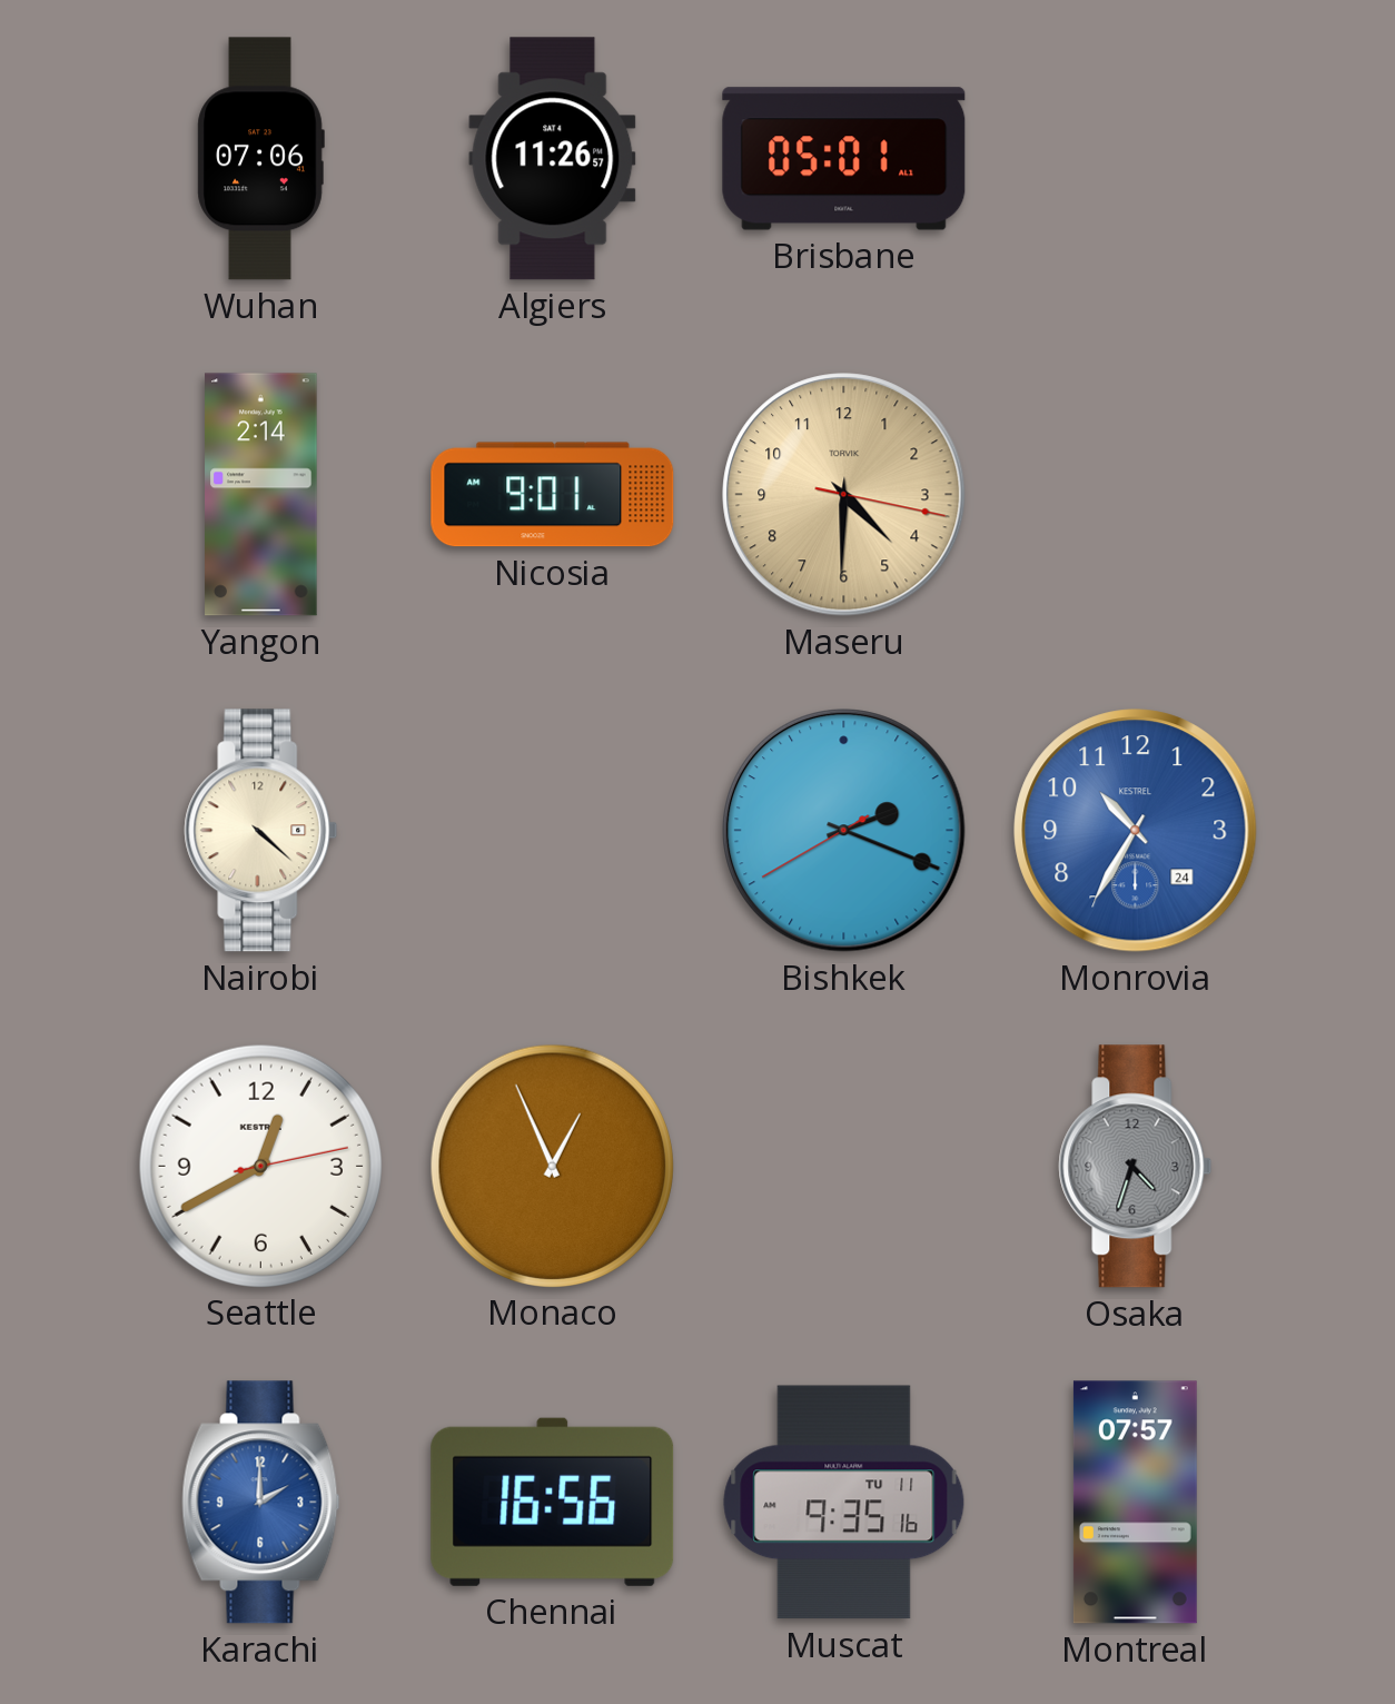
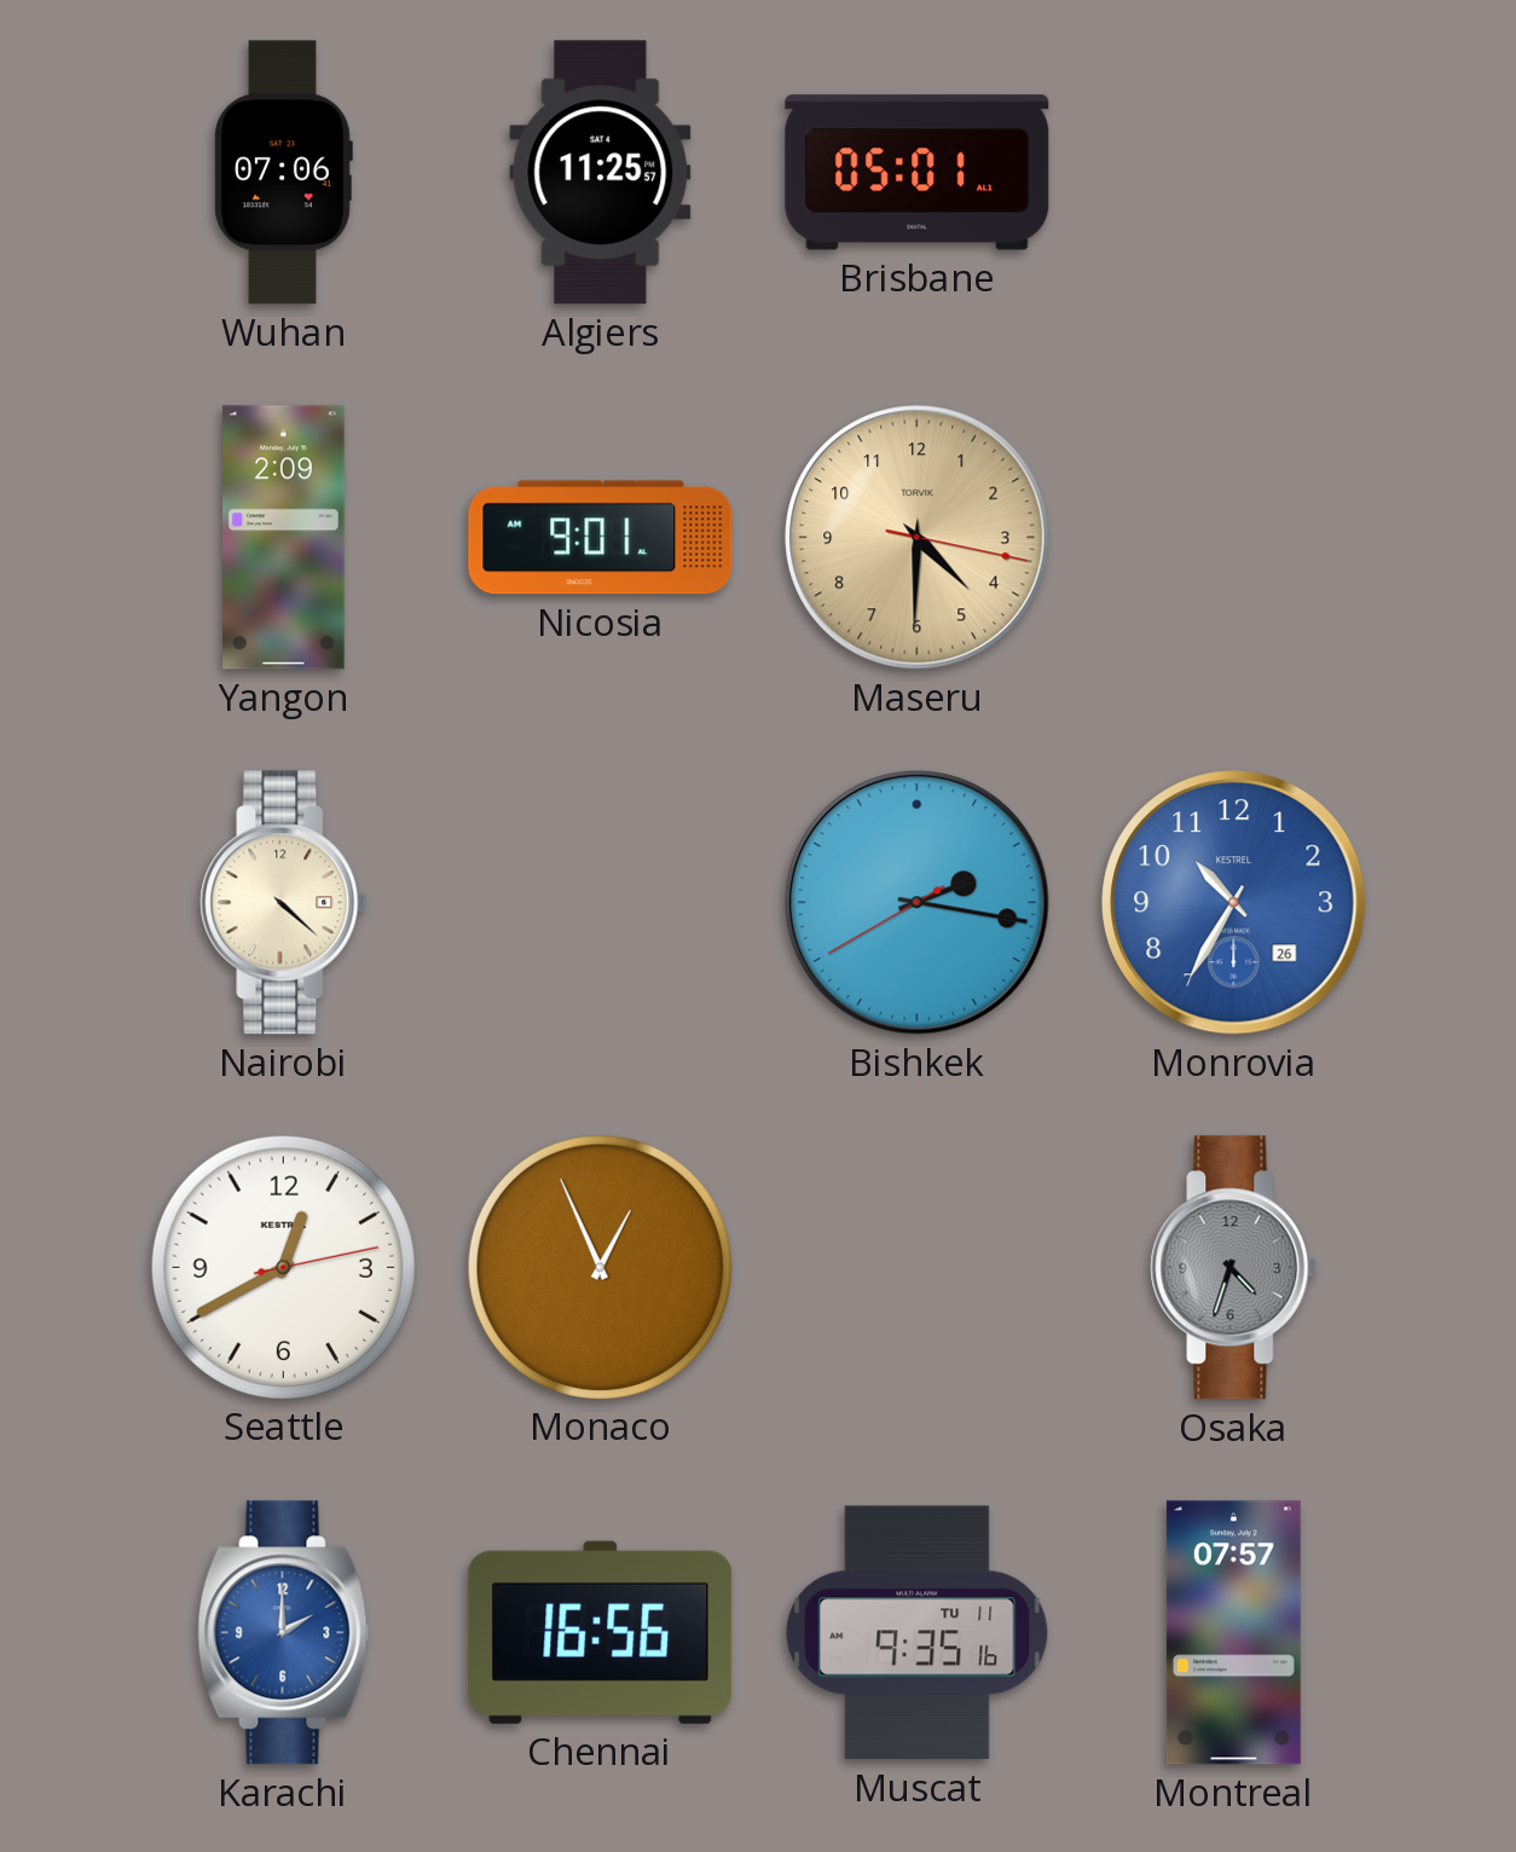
Algiers: 11:26 -> 11:25
Yangon: 2:14 -> 2:09
Bishkek: 2:18 -> 2:16
Monrovia date: 24 -> 26
